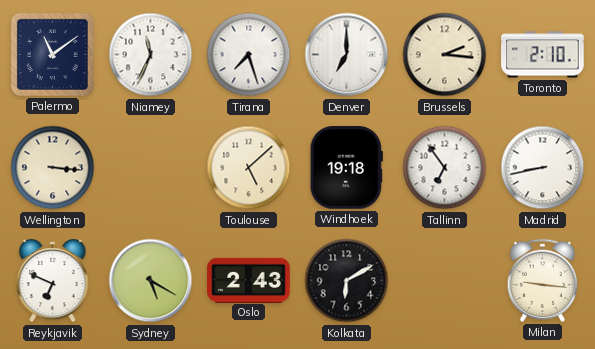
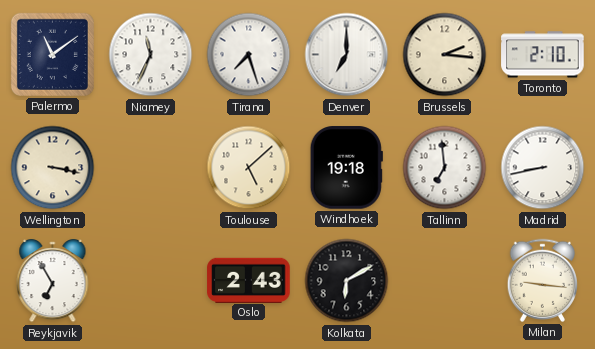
Wellington: 3:16 -> 3:17
Tallinn: 6:54 -> 6:59
Reykjavik: 6:49 -> 6:55
Sydney: 5:20 -> none
